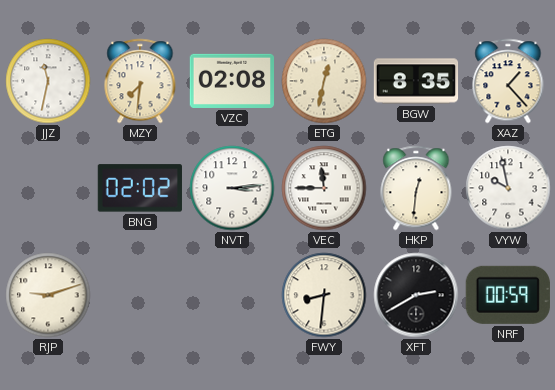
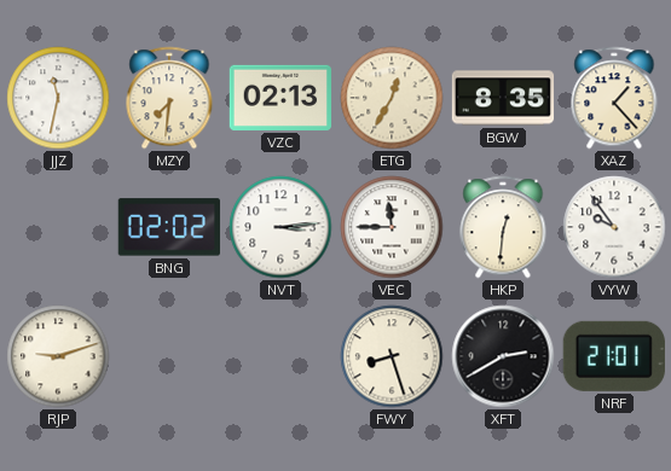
VZC: 02:08 -> 02:13
ETG: 12:32 -> 12:35
VYW: 9:58 -> 9:54
FWY: 8:31 -> 8:27
NRF: 00:59 -> 21:01
